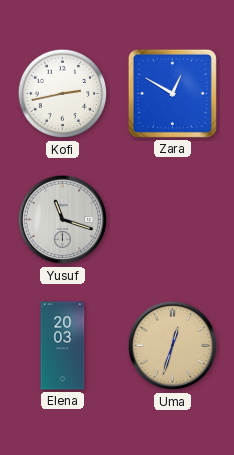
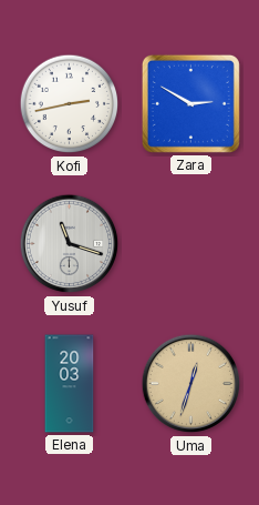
Zara: 12:50 -> 2:50
